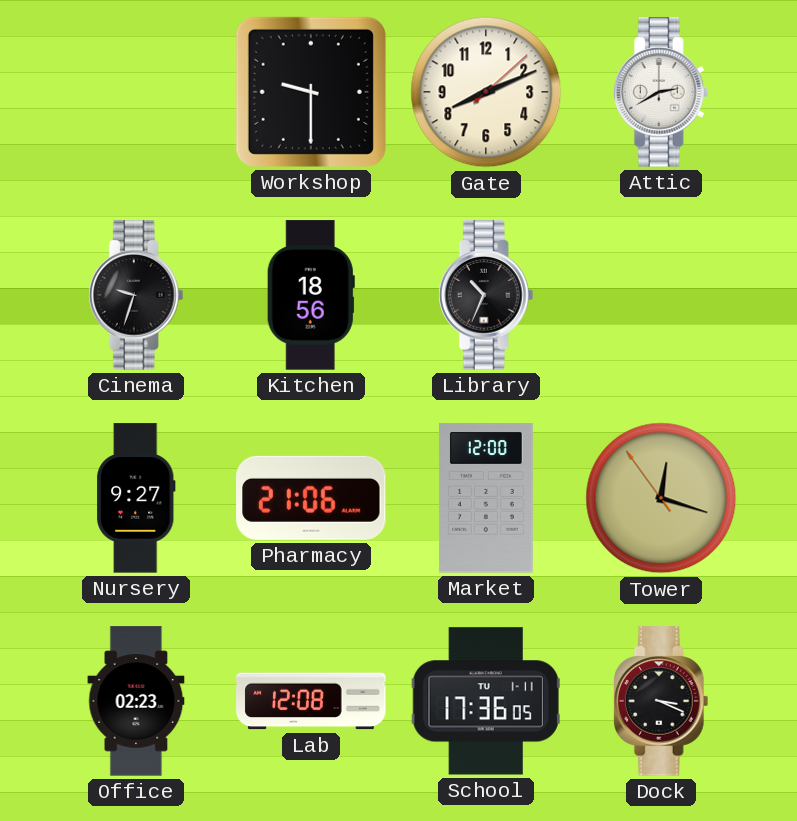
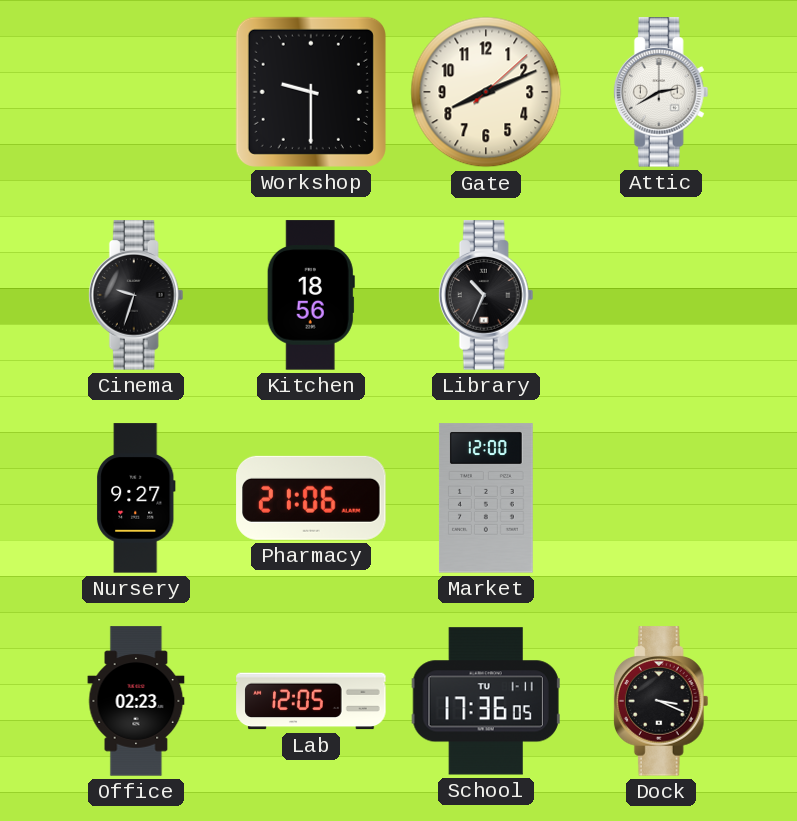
Tower: 12:17 -> none
Lab: 12:08 -> 12:05
